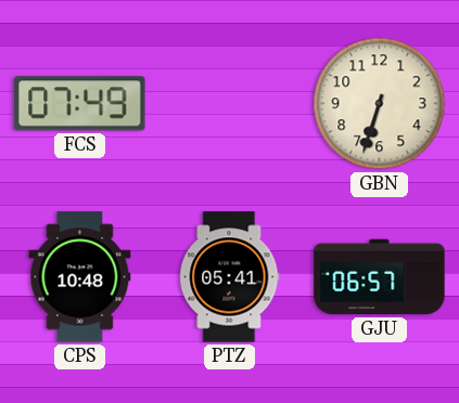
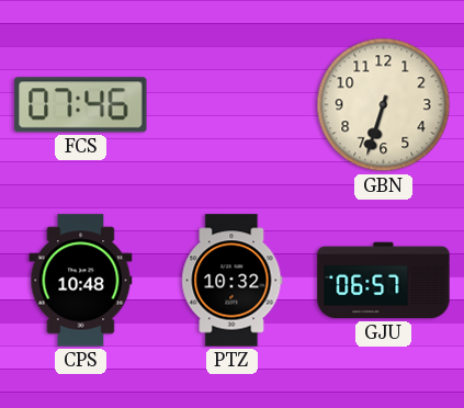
FCS: 07:49 -> 07:46
PTZ: 05:41 -> 10:32
